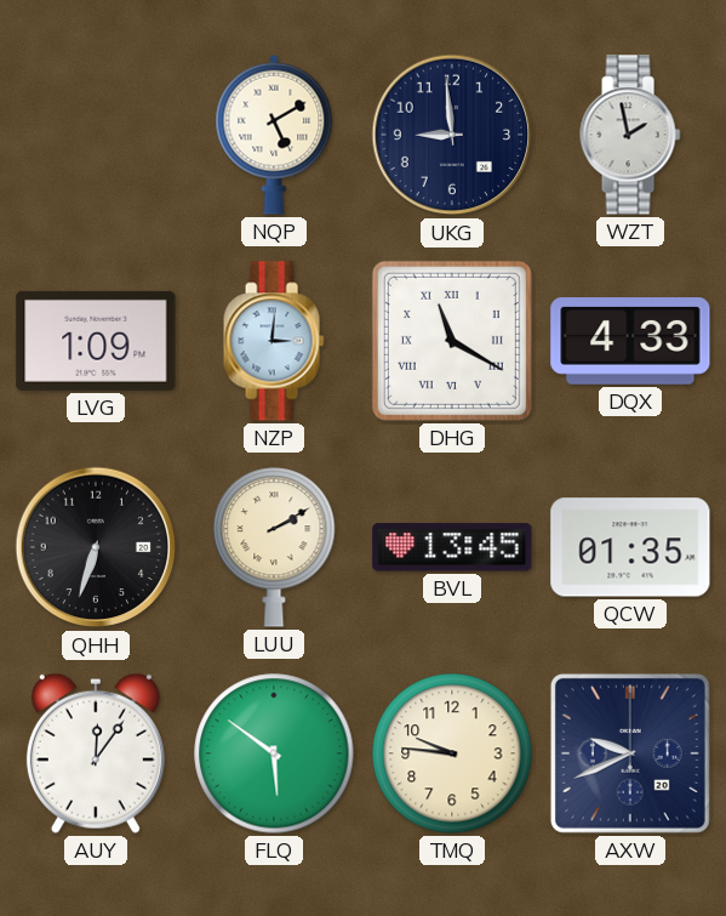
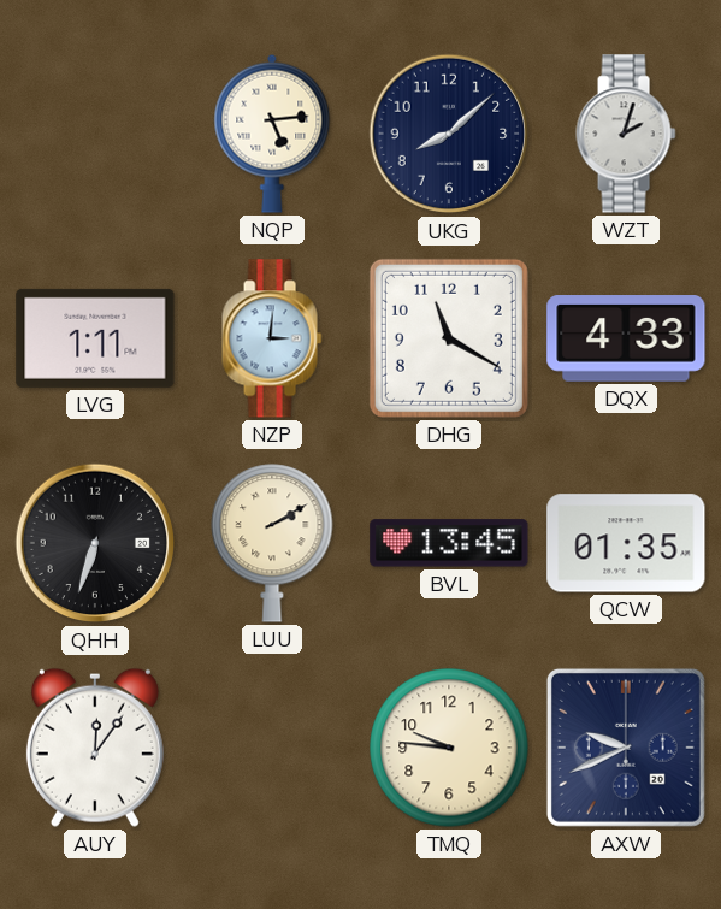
NQP: 5:10 -> 5:14
UKG: 8:59 -> 8:08
WZT: 1:58 -> 2:03
LVG: 1:09 -> 1:11
DHG numerals: Roman -> Arabic
FLQ: 5:51 -> none
